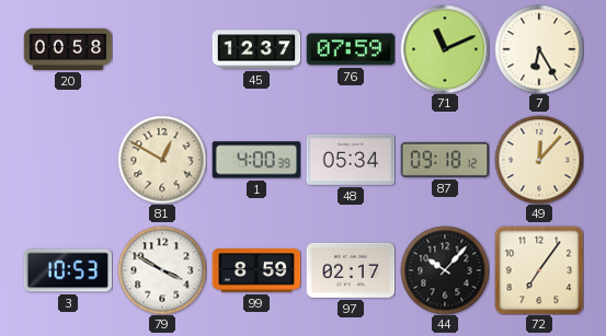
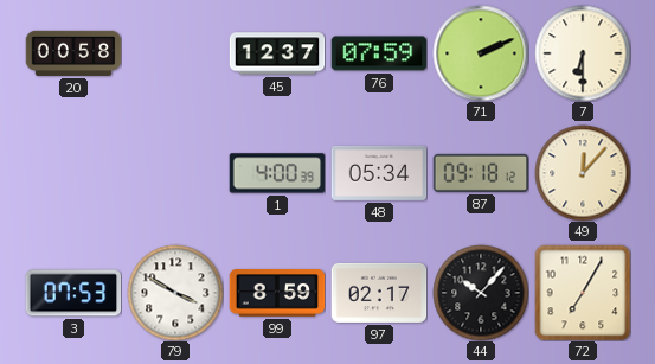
71: 11:11 -> 2:11
7: 6:25 -> 6:30
81: 12:50 -> none
3: 10:53 -> 07:53
72: 7:06 -> 7:05
